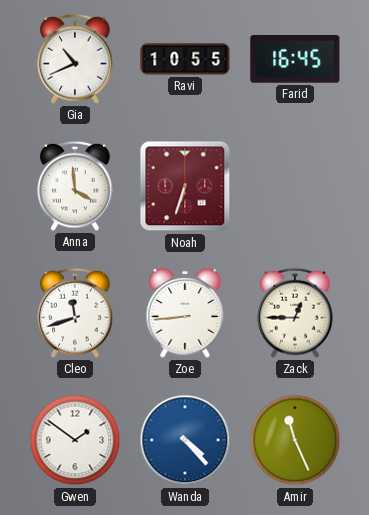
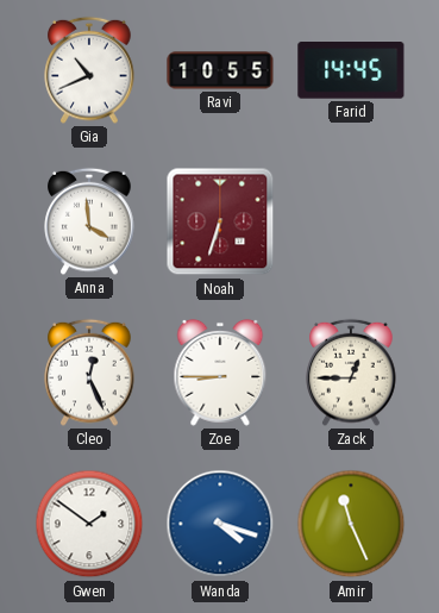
Farid: 16:45 -> 14:45
Cleo: 11:42 -> 12:26
Zoe: 8:44 -> 8:45
Wanda: 4:23 -> 4:18
